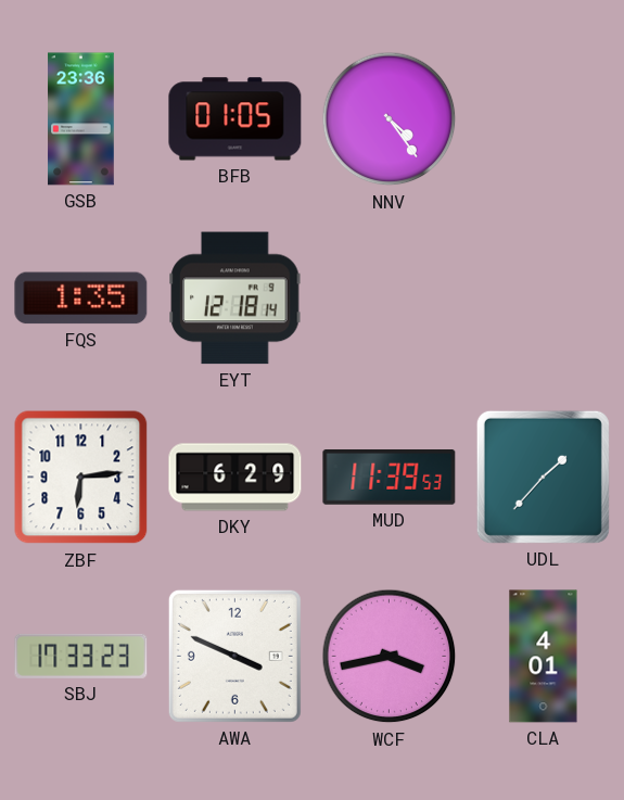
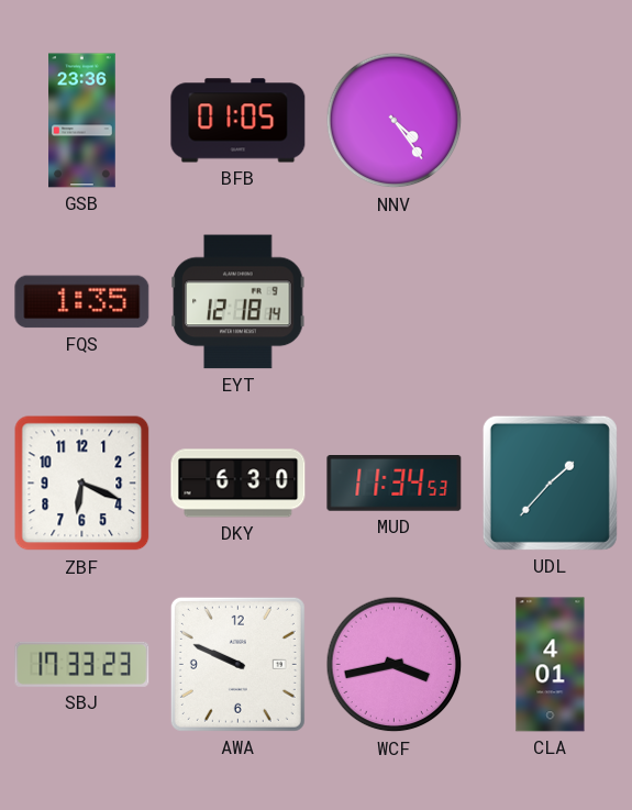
ZBF: 6:14 -> 6:19
DKY: 6:29 -> 6:30
MUD: 11:39 -> 11:34
AWA: 3:49 -> 9:49
